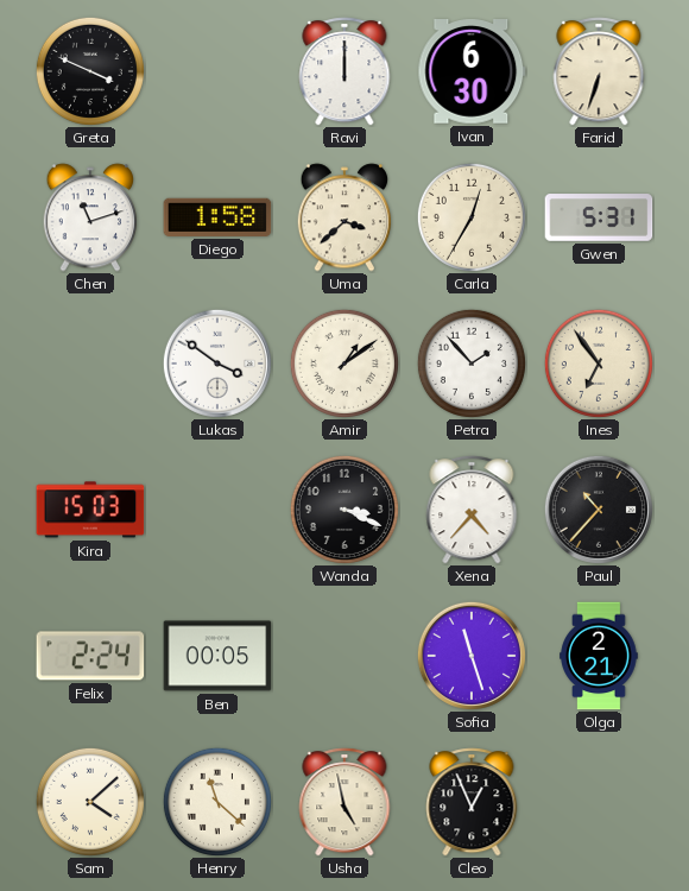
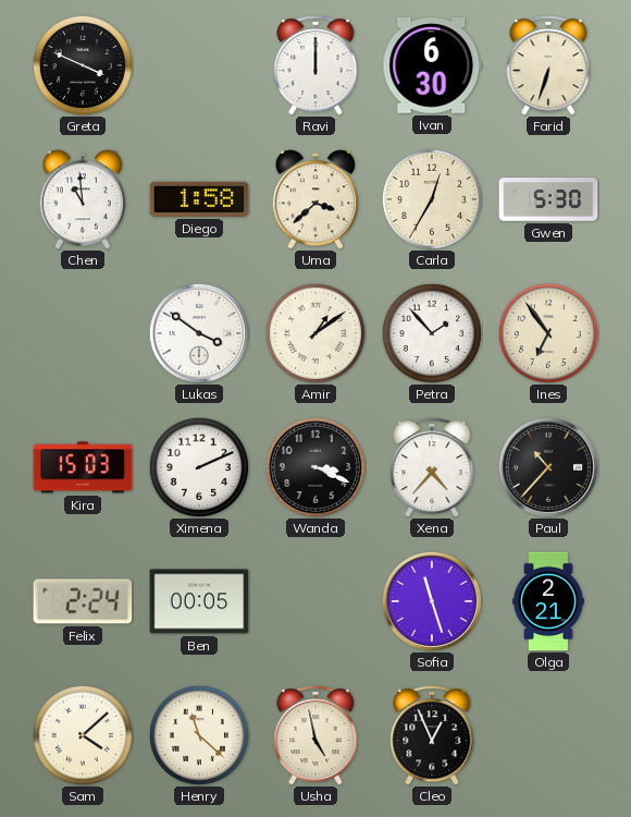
Chen: 11:12 -> 10:59
Gwen: 5:31 -> 5:30
Ximena: none -> 2:11
